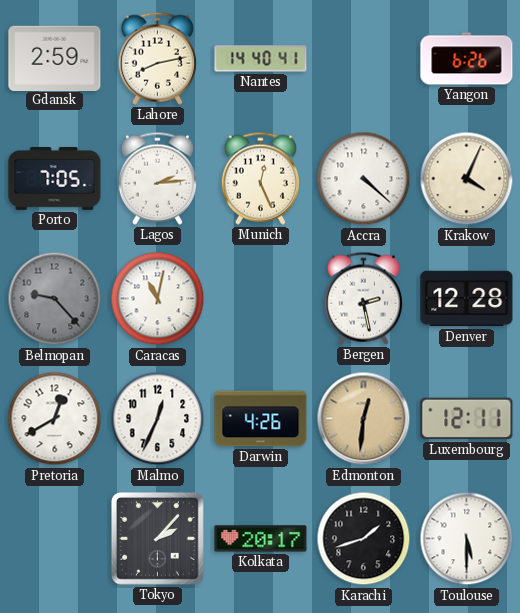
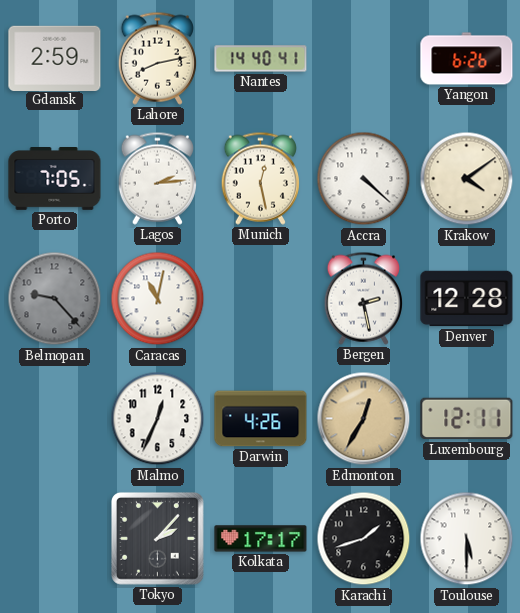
Munich: 12:26 -> 12:28
Krakow: 4:04 -> 4:09
Pretoria: 12:40 -> none
Edmonton: 12:31 -> 12:35
Kolkata: 20:17 -> 17:17
